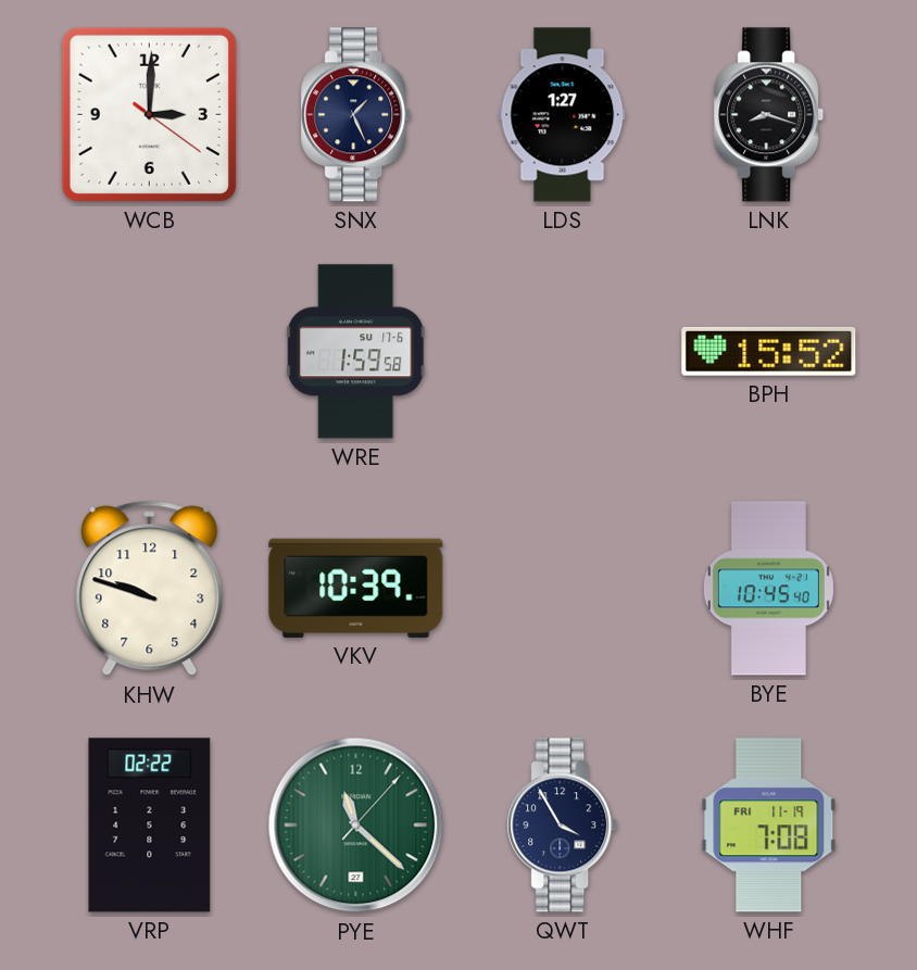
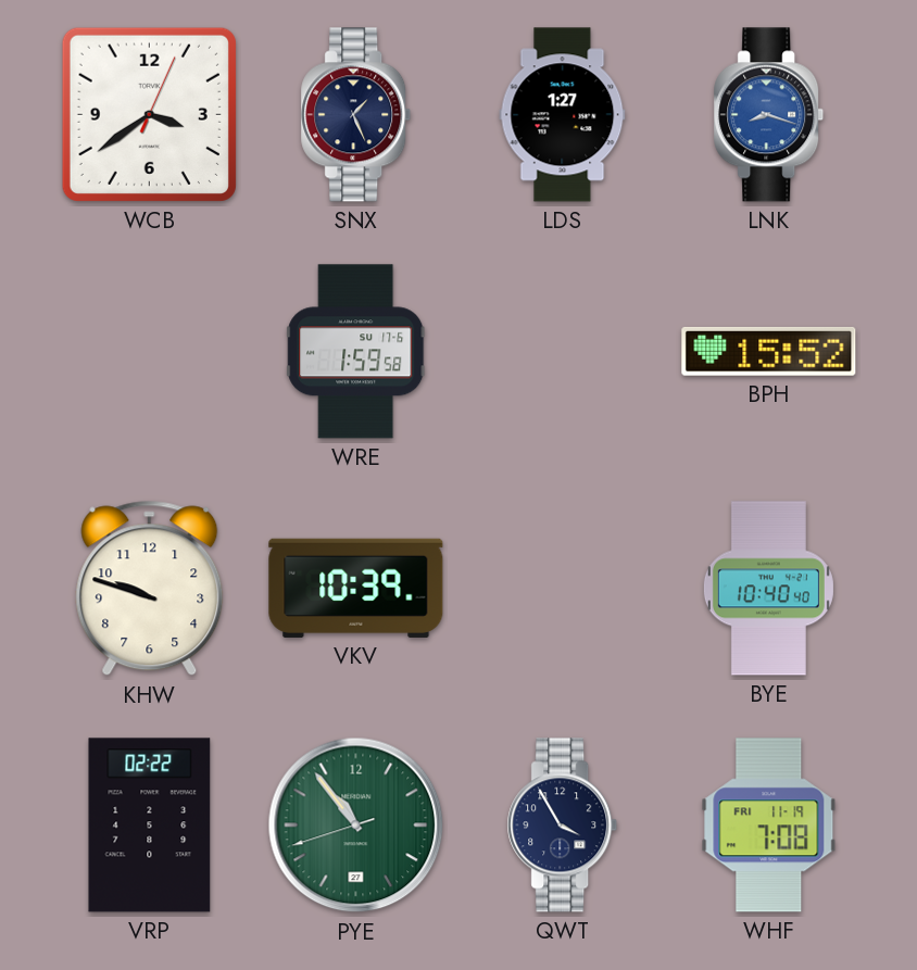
WCB: 3:00 -> 3:39
LNK dial: black -> blue
BYE: 10:45 -> 10:40
PYE: 11:22 -> 10:53
